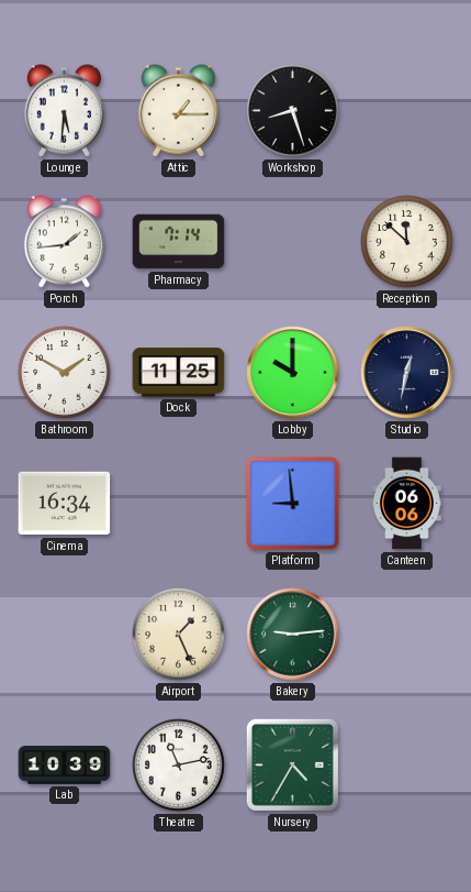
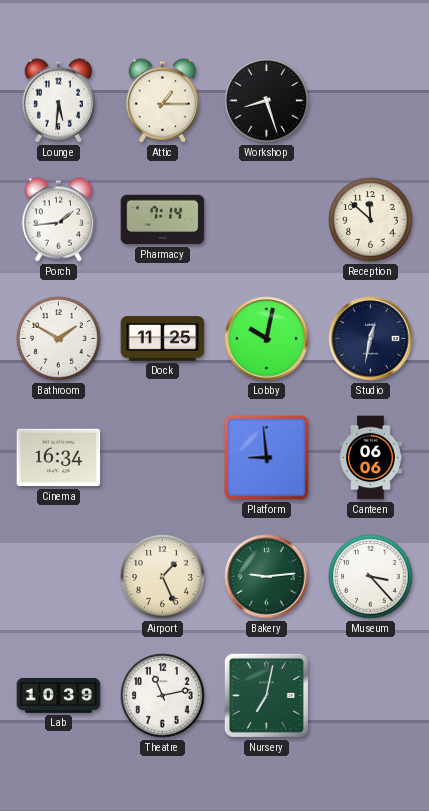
Lobby: 10:00 -> 10:02
Museum: none -> 3:23
Nursery: 4:35 -> 7:02
